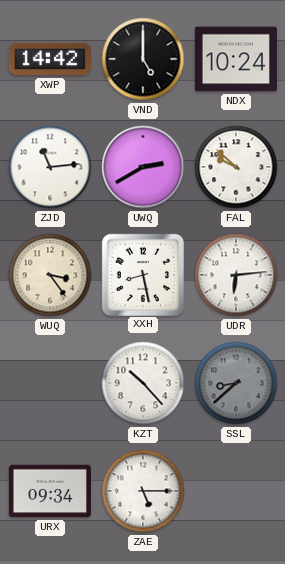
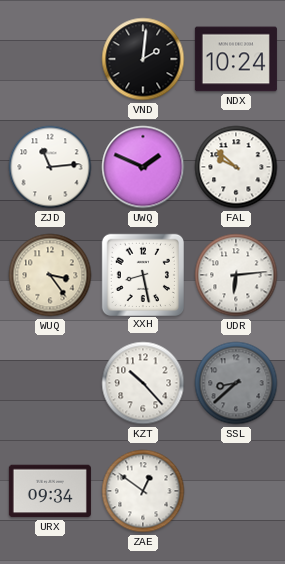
XWP: 14:42 -> none
VND: 5:00 -> 2:01
UWQ: 2:40 -> 1:49
ZAE: 5:15 -> 12:51
